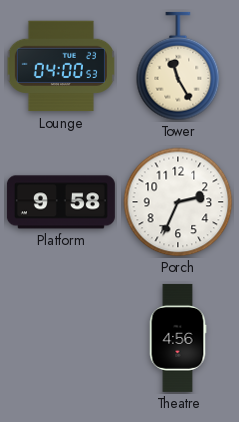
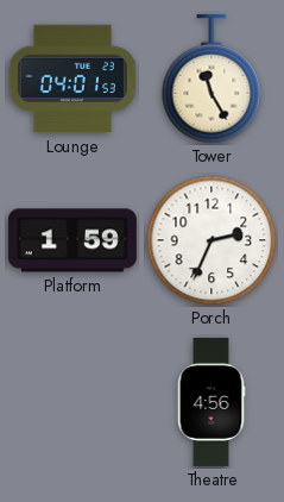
Lounge: 04:00 -> 04:01
Platform: 9:58 -> 1:59
